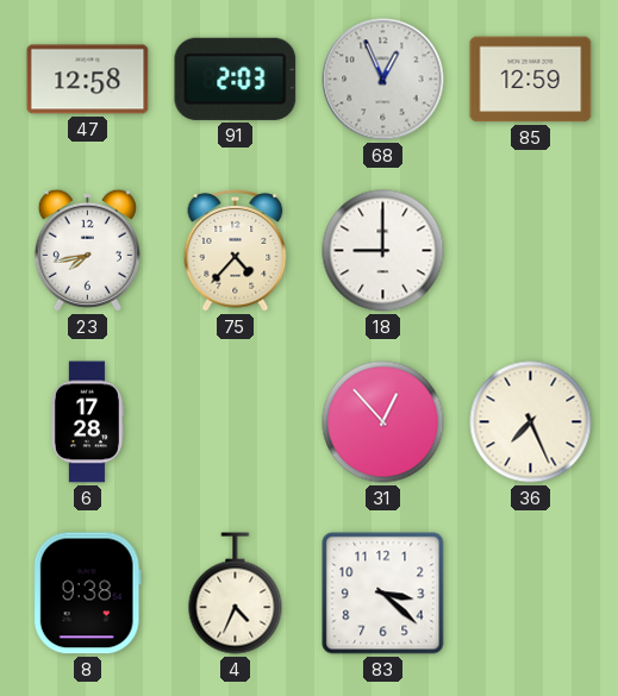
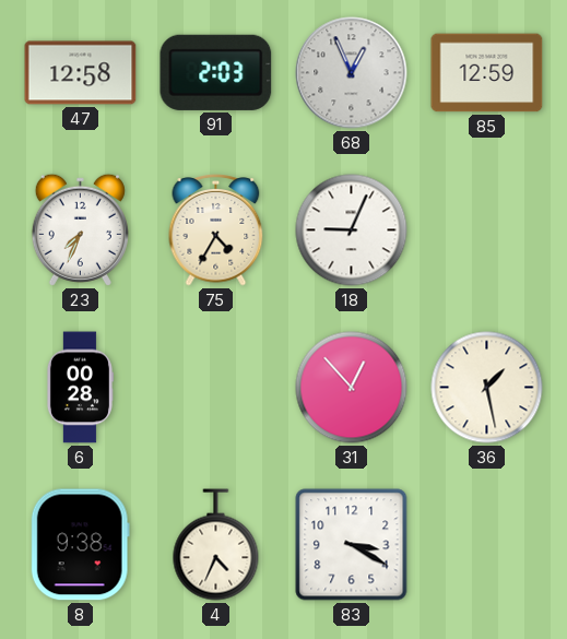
23: 7:43 -> 7:34
75: 4:37 -> 4:35
18: 9:00 -> 9:04
6: 17:28 -> 00:28
36: 7:26 -> 1:28
83: 3:22 -> 3:20
